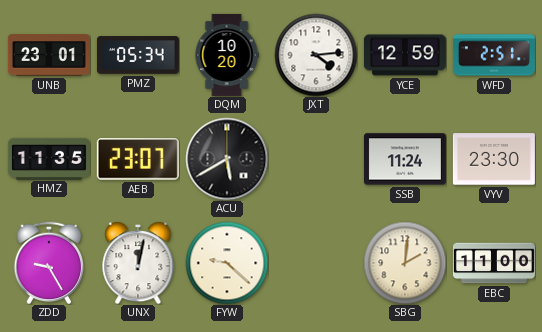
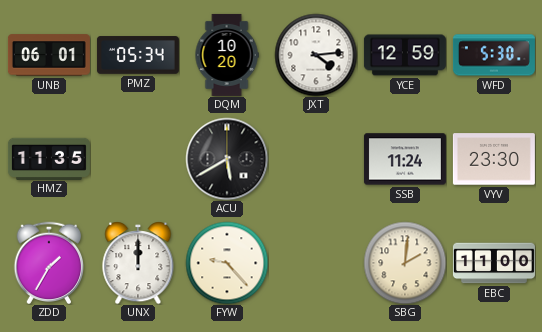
UNB: 23:01 -> 06:01
WFD: 2:51 -> 5:30
AEB: 23:07 -> none
ZDD: 9:25 -> 1:35
UNX: 12:02 -> 12:00
FYW: 9:22 -> 9:23
